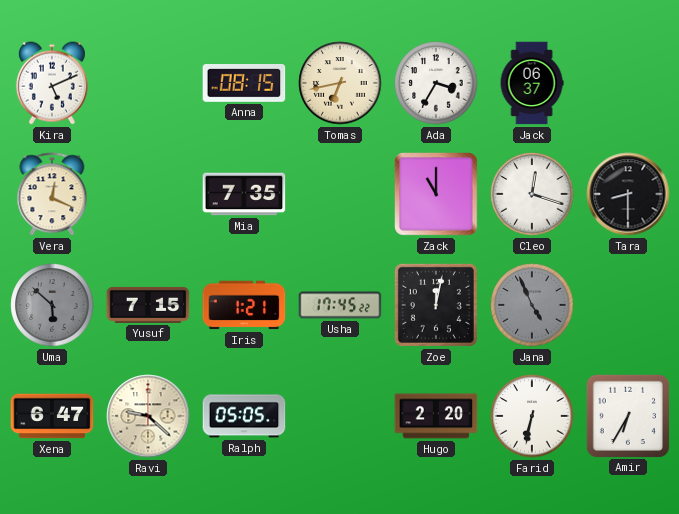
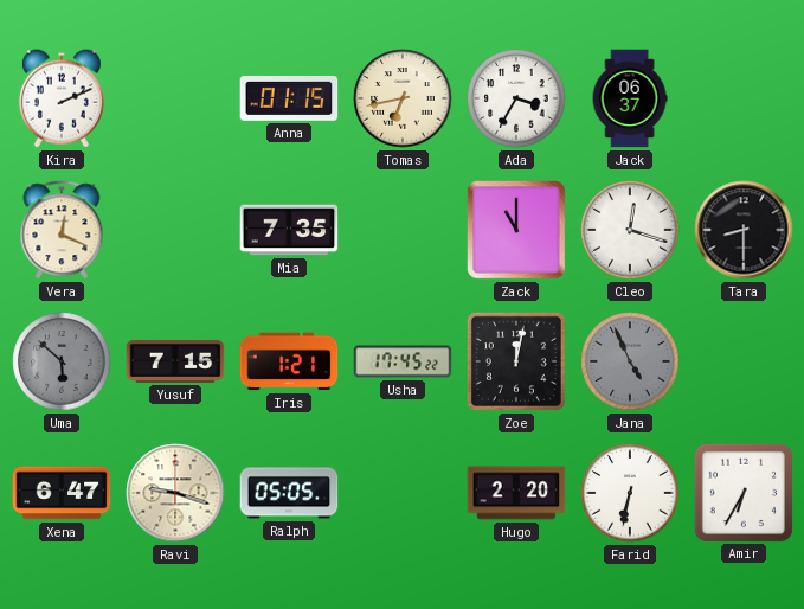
Kira: 5:11 -> 2:11
Anna: 08:15 -> 01:15
Ravi: 9:22 -> 9:18
